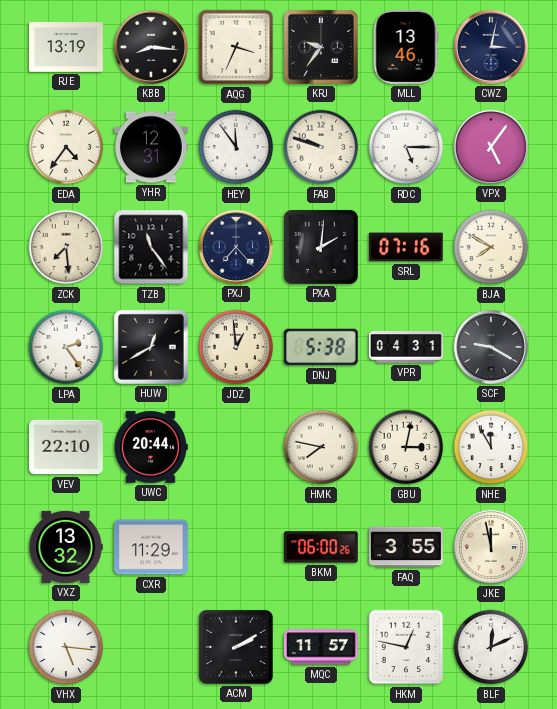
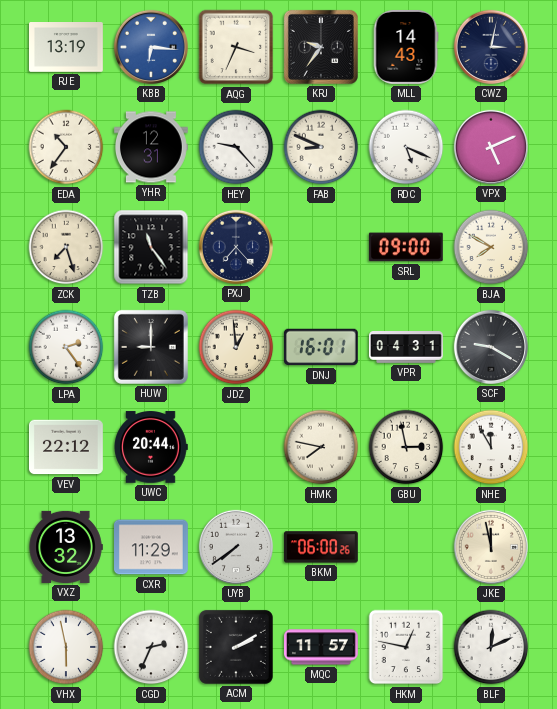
KBB: 8:16 -> 6:16
KBB dial: black -> blue
MLL: 13:46 -> 14:43
EDA: 4:36 -> 10:36
HEY: 11:54 -> 9:23
FAB: 9:48 -> 8:49
RDC: 5:15 -> 5:19
VPX: 5:06 -> 5:11
ZCK: 7:29 -> 7:27
PXA: 2:01 -> none
SRL: 07:16 -> 09:00
HUW: 12:40 -> 9:00
DNJ: 5:38 -> 16:01
VEV: 22:10 -> 22:12
GBU: 3:02 -> 2:58
UYB: none -> 7:39
FAQ: 3:55 -> none
VHX: 5:16 -> 5:58
CGD: none -> 2:34
